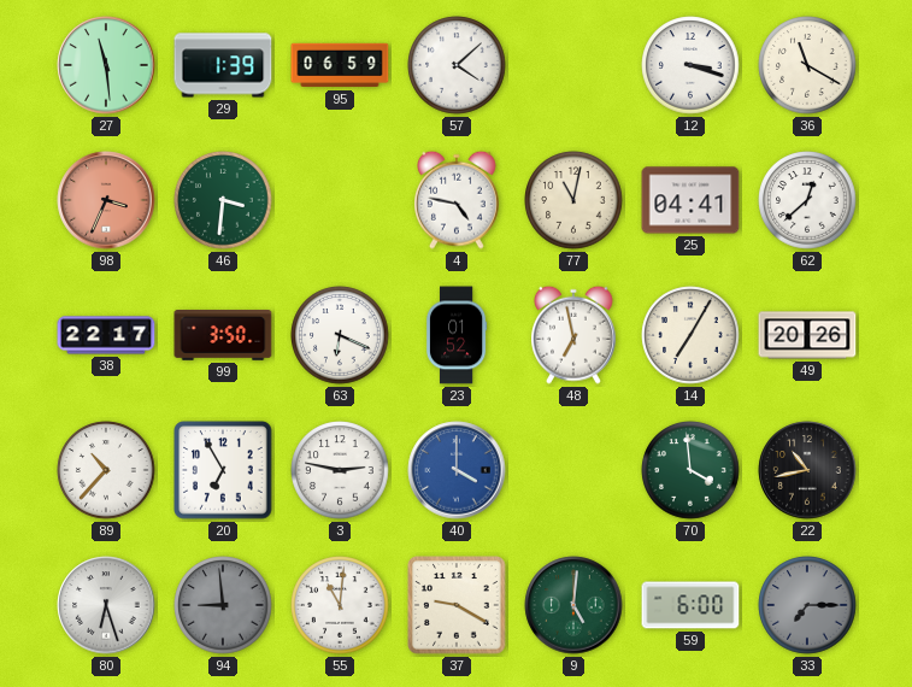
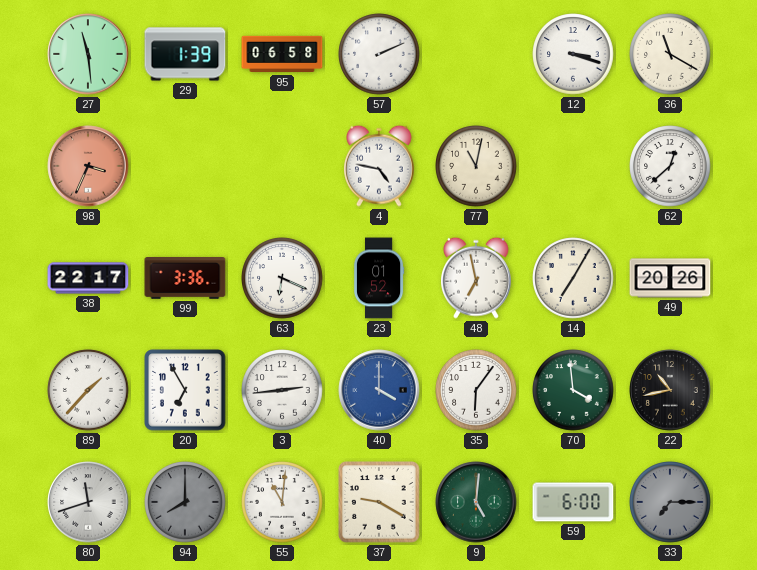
95: 06:59 -> 06:58
57: 4:08 -> 2:11
46: 3:31 -> none
25: 04:41 -> none
99: 3:50 -> 3:36
89: 10:37 -> 1:37
3: 2:47 -> 2:44
35: none -> 6:06
80: 6:27 -> 11:42
94: 8:59 -> 8:00
